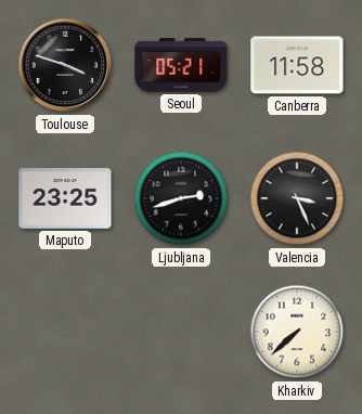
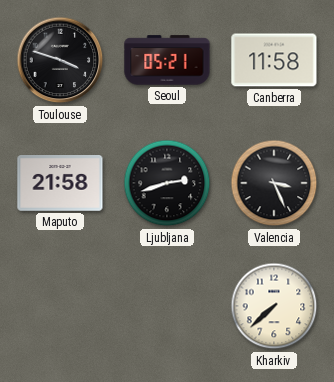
Maputo: 23:25 -> 21:58
